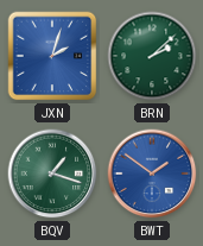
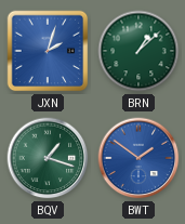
BRN: 2:08 -> 1:08
